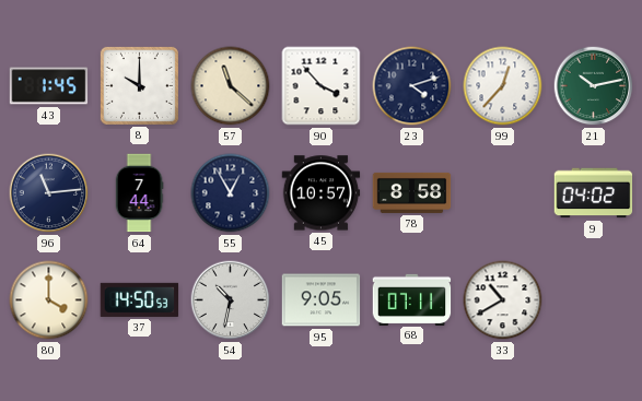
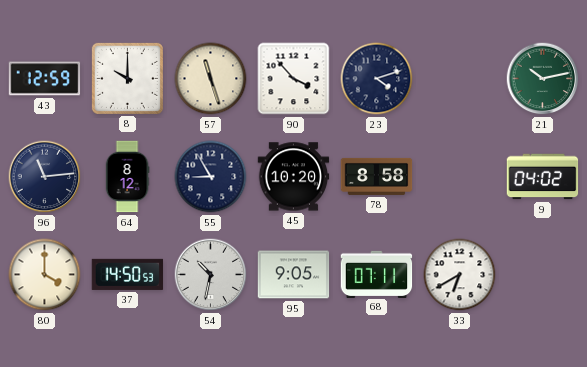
43: 1:45 -> 12:59
57: 11:22 -> 11:27
99: 12:37 -> none
64: 7:44 -> 8:12
55: 12:55 -> 8:55
45: 10:57 -> 10:20
33: 10:40 -> 6:40
